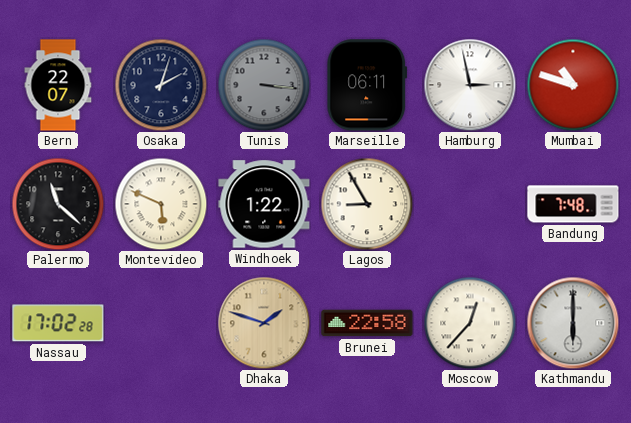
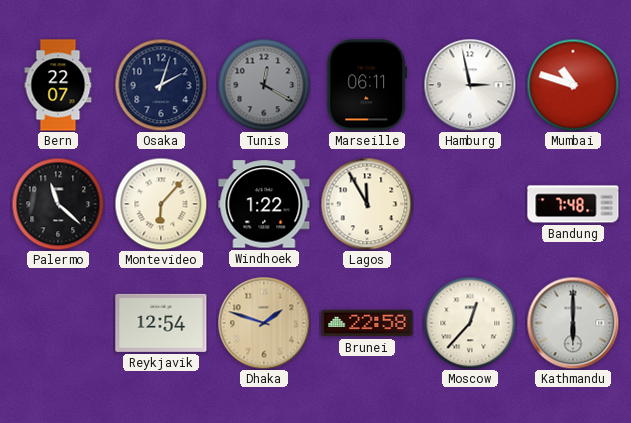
Tunis: 3:16 -> 12:20
Montevideo: 5:49 -> 6:07
Lagos: 8:55 -> 11:55
Nassau: 17:02 -> none
Reykjavik: none -> 12:54
